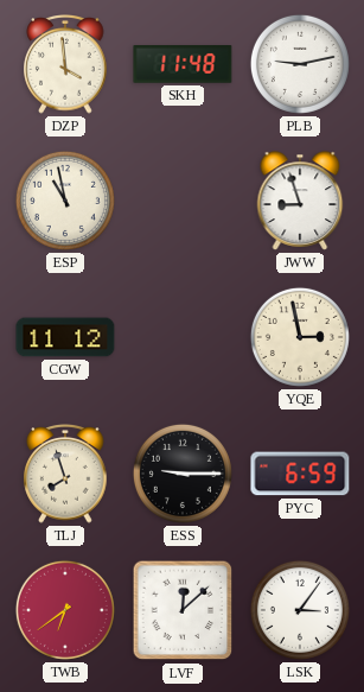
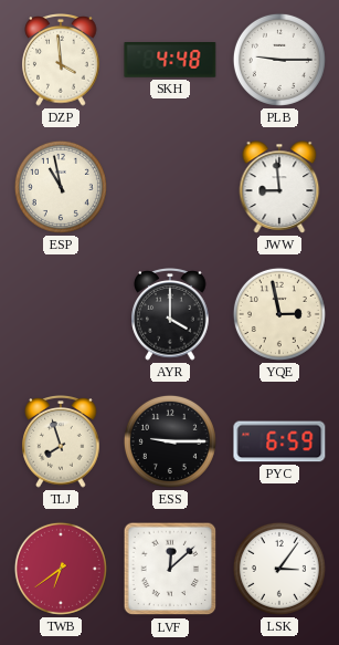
SKH: 11:48 -> 4:48
PLB: 9:13 -> 9:15
JWW: 8:57 -> 8:59
CGW: 11:12 -> none
AYR: none -> 4:00
